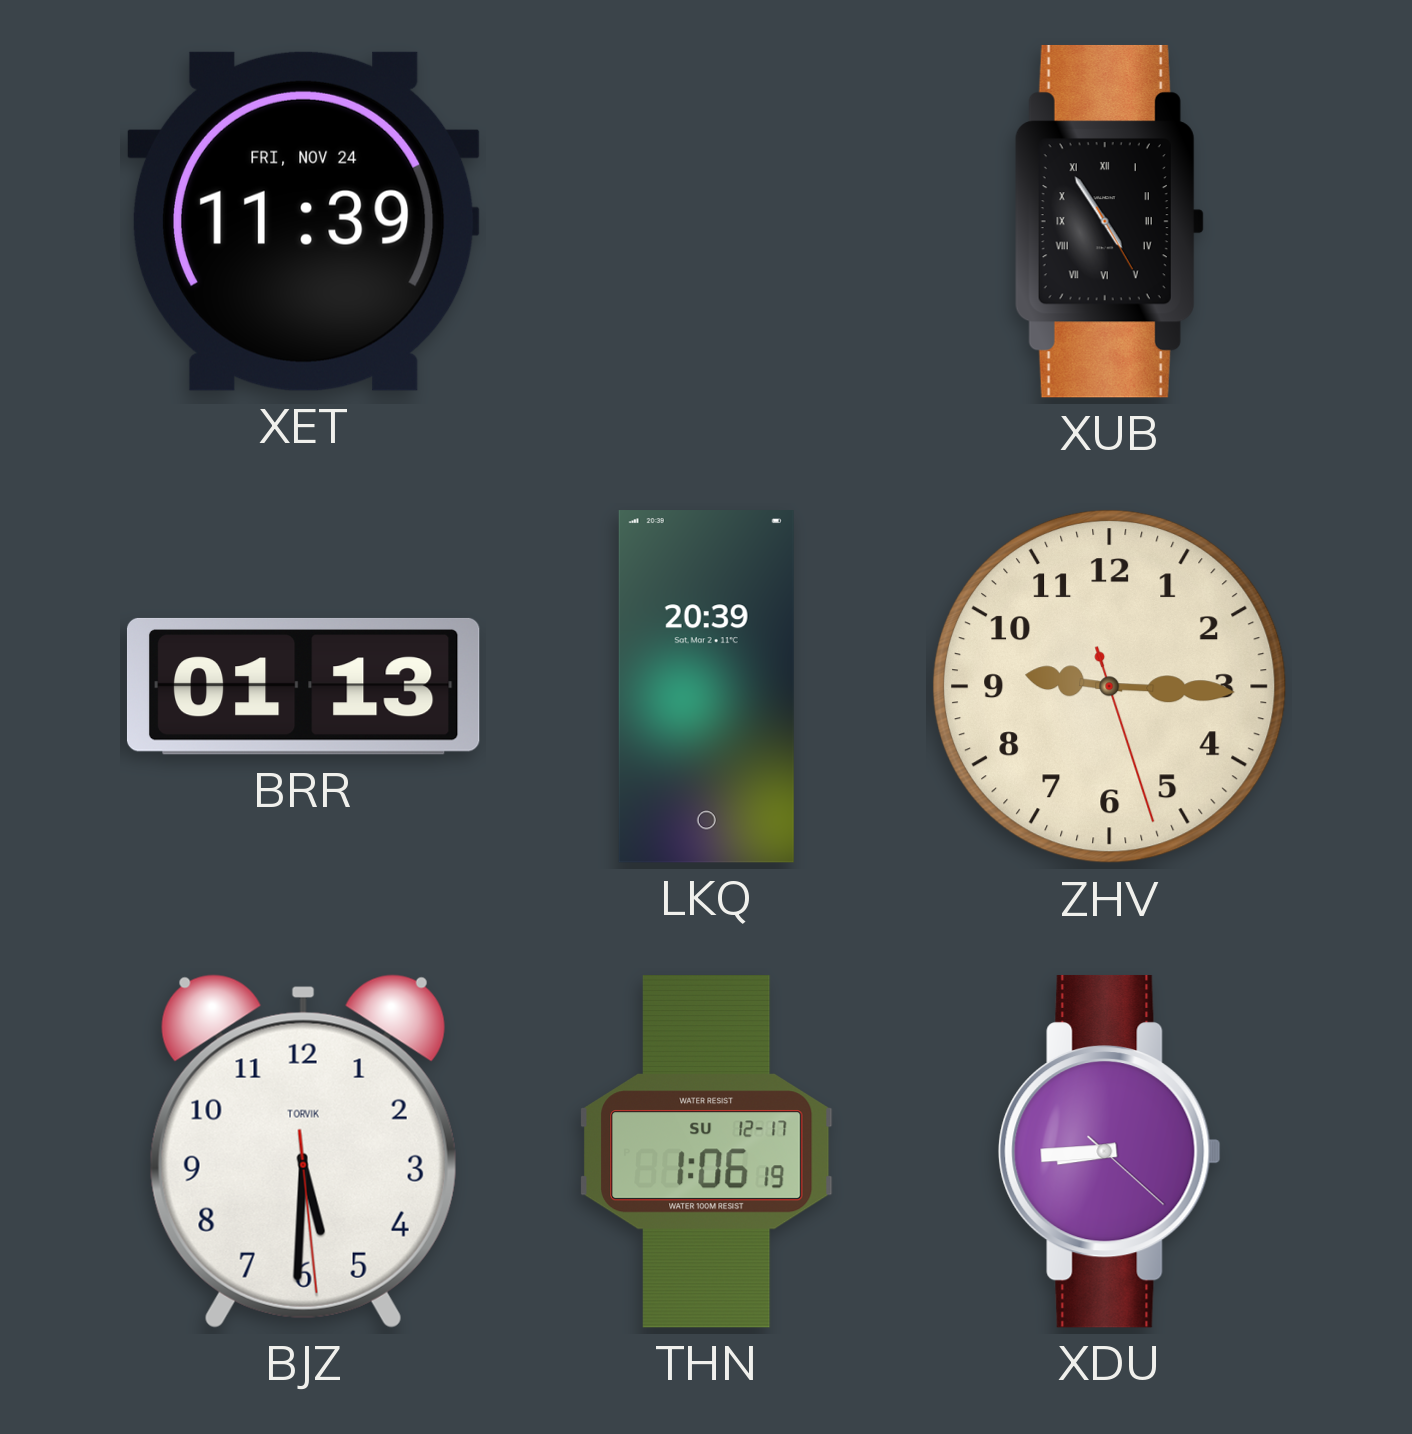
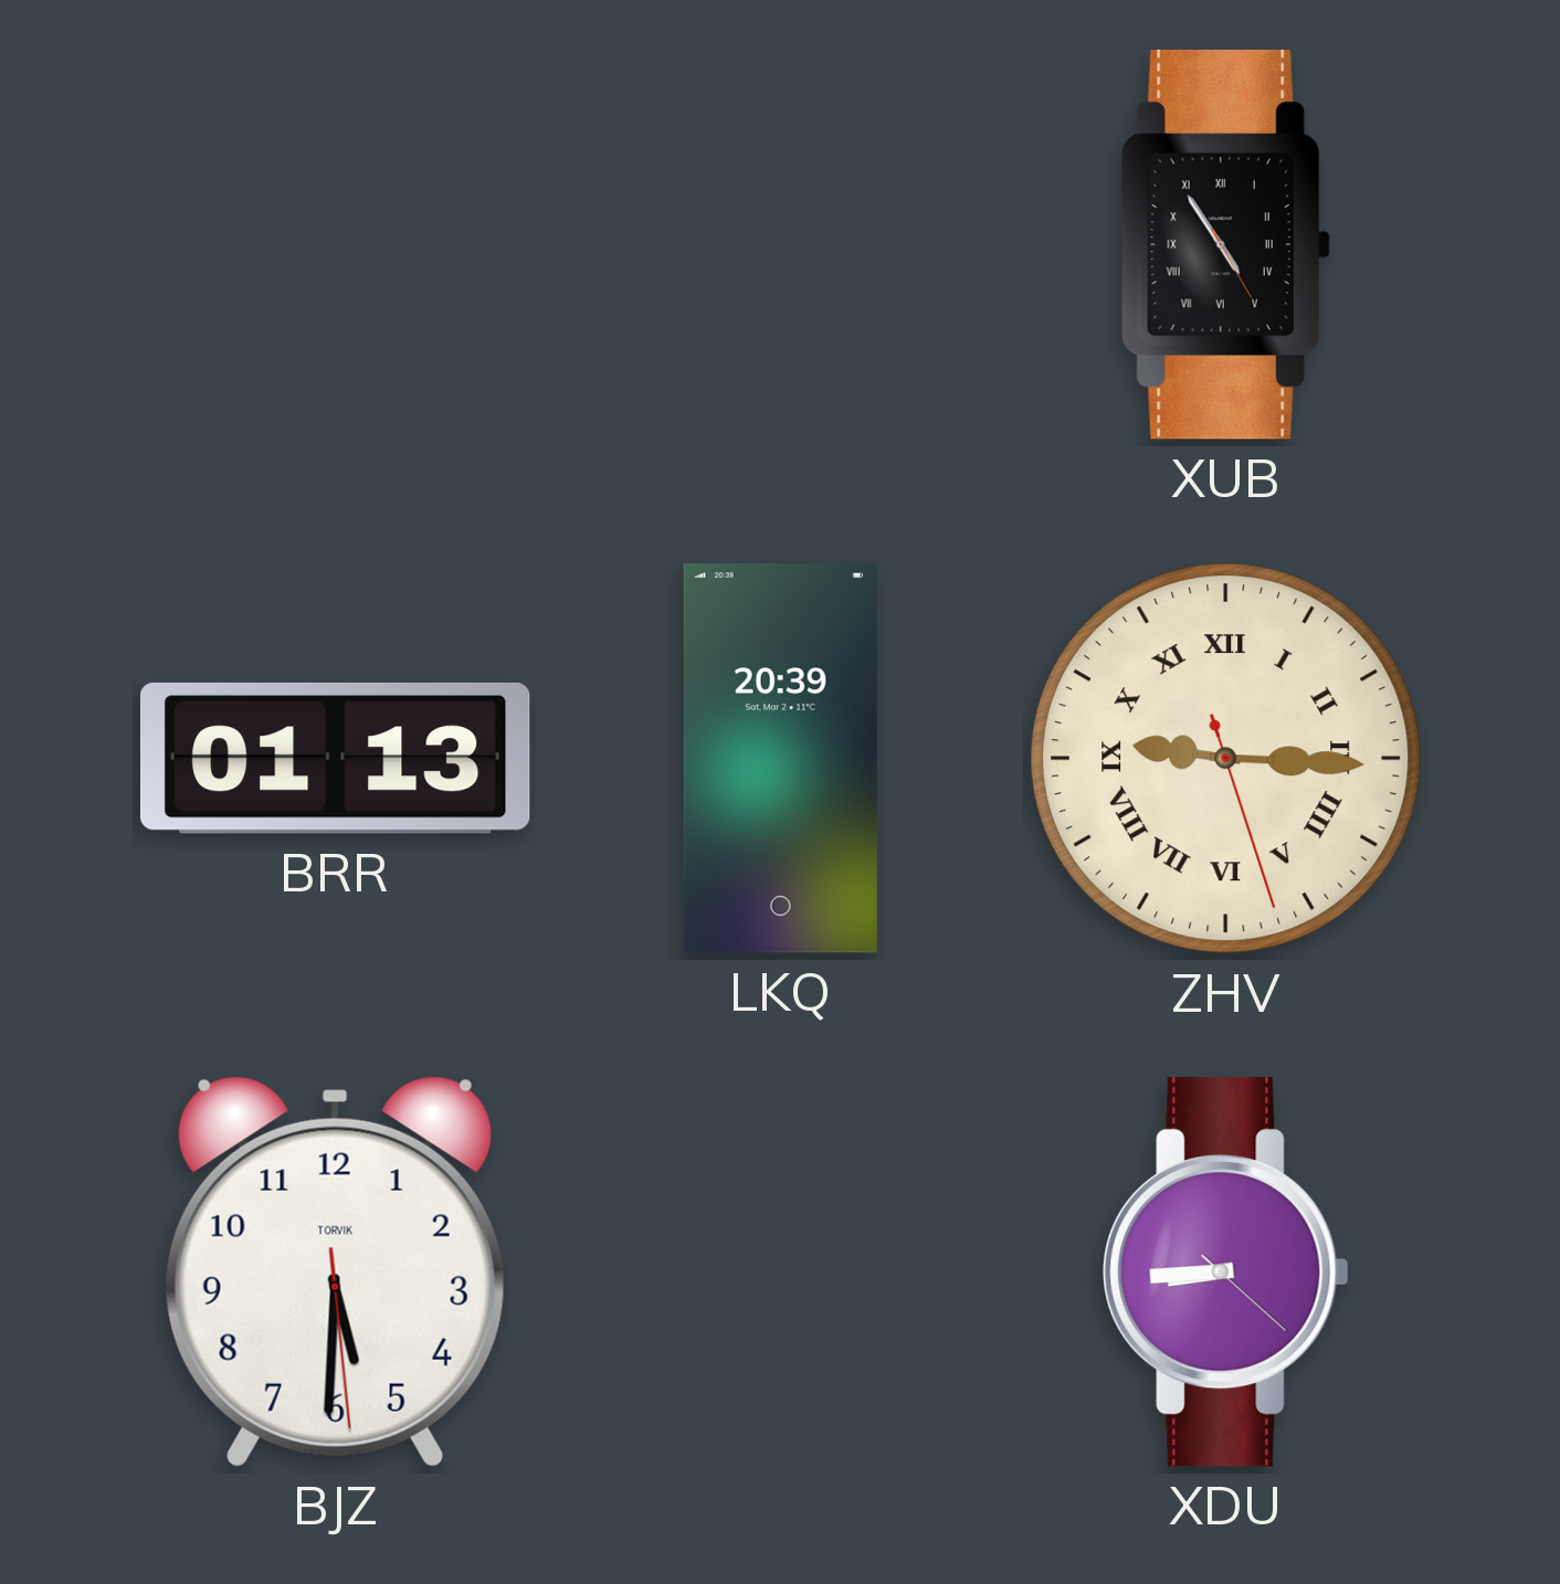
XET: 11:39 -> none
ZHV numerals: Arabic -> Roman
THN: 1:06 -> none
